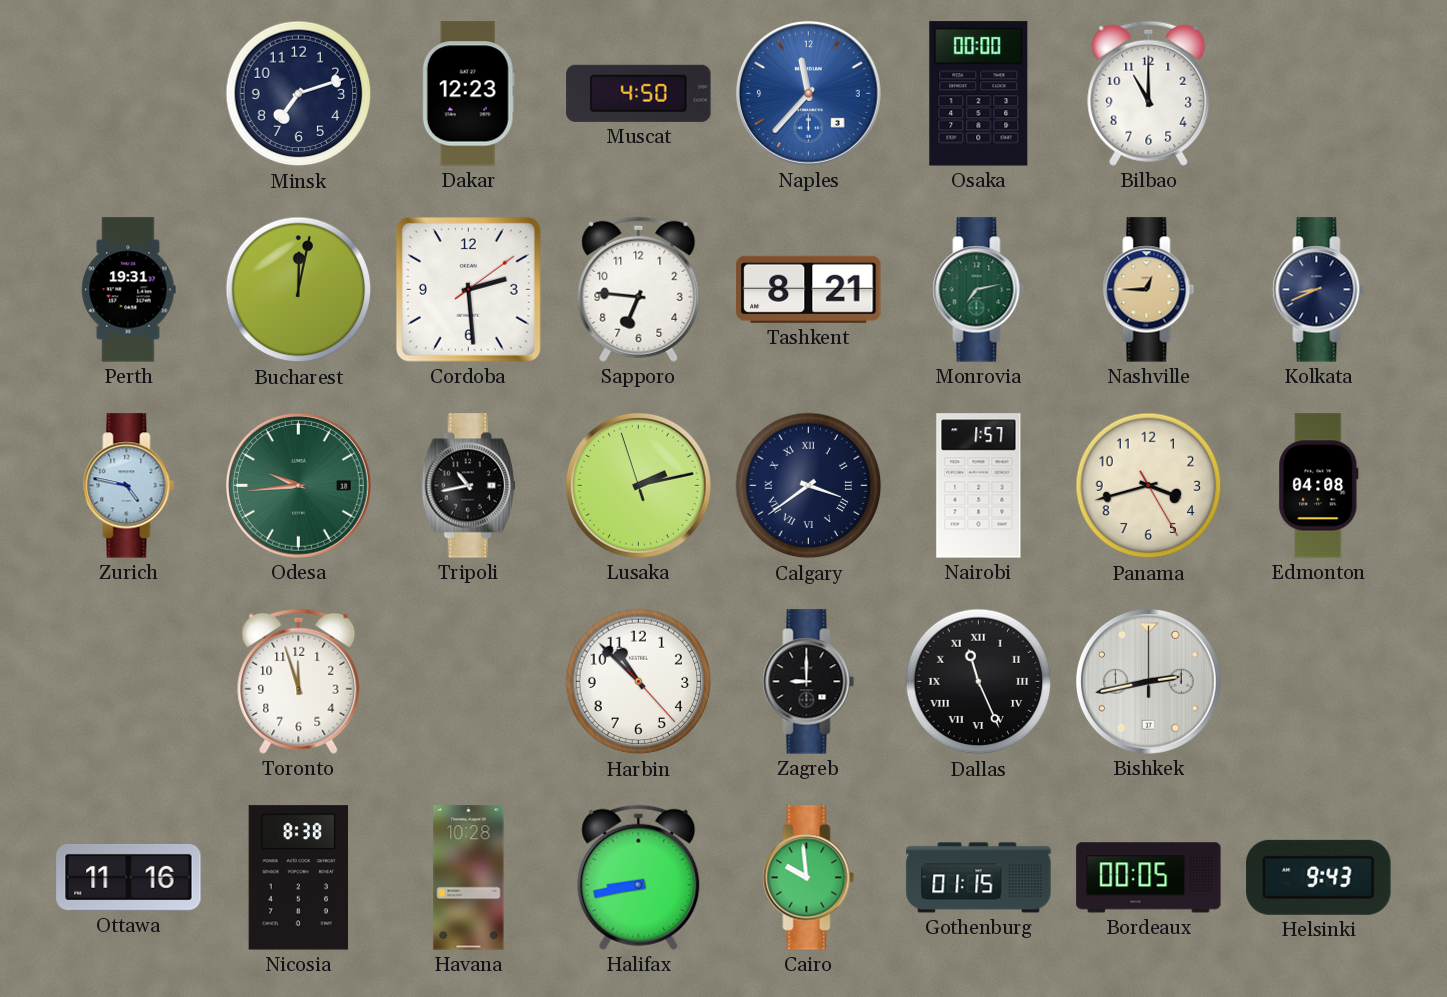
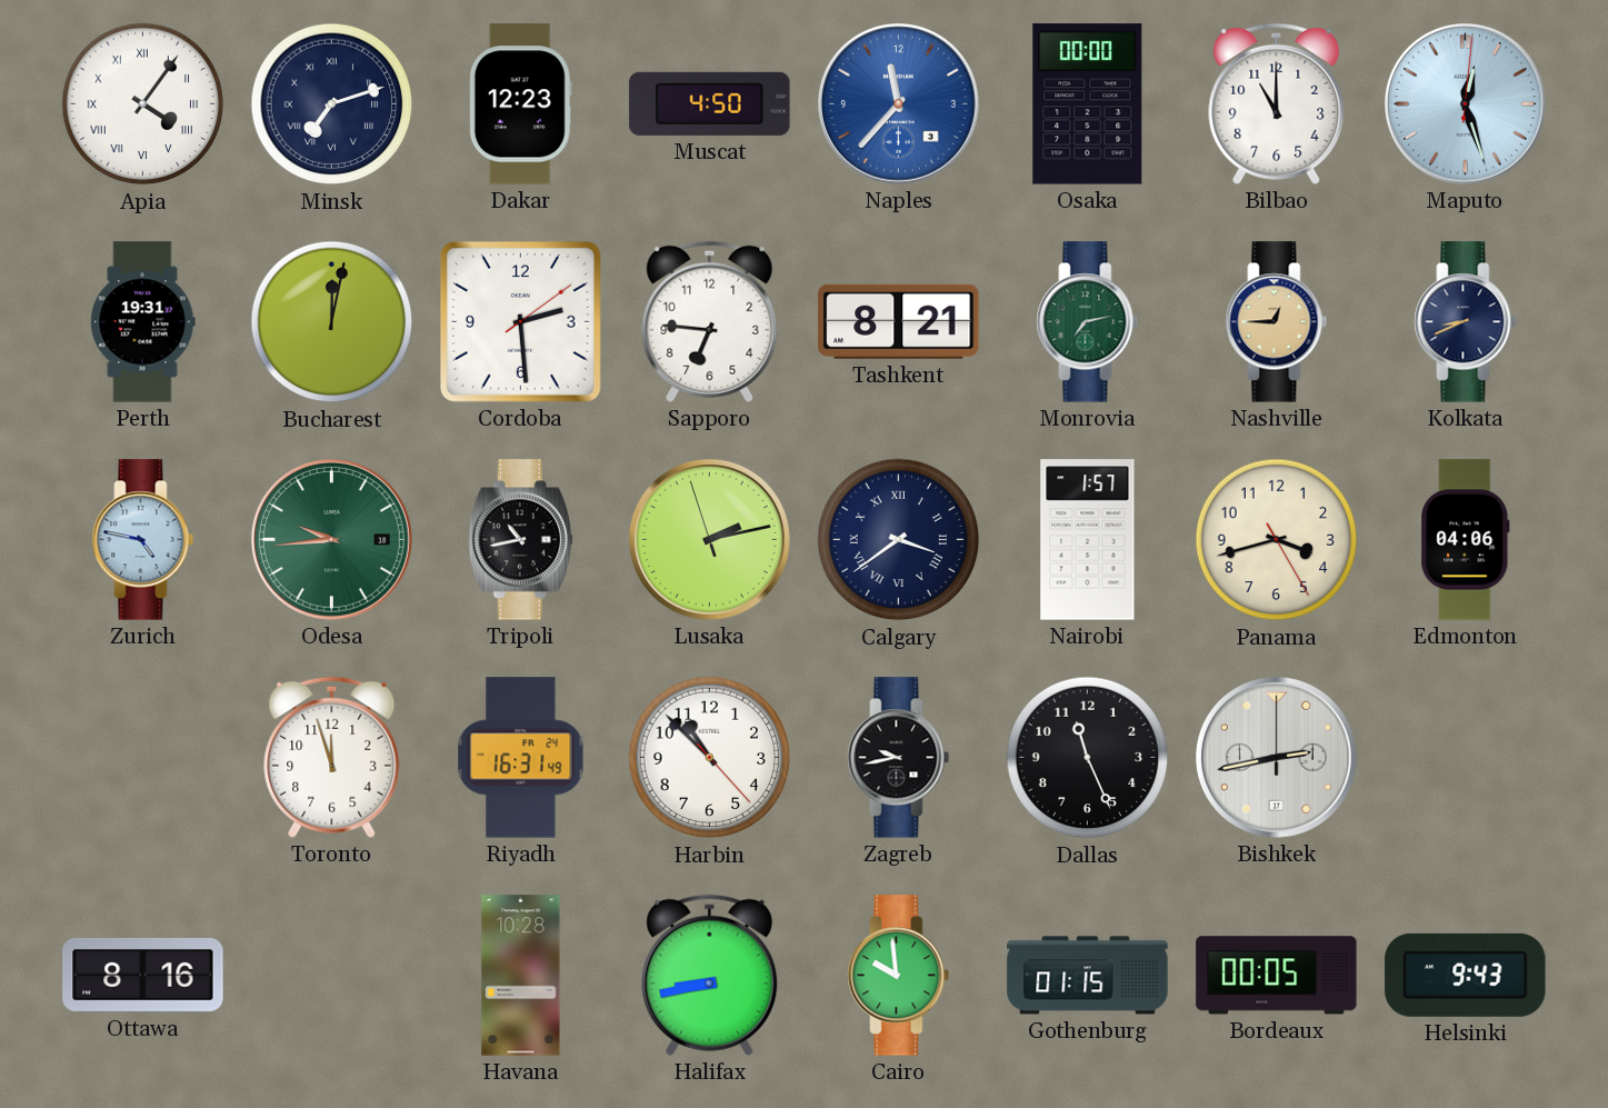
Apia: none -> 4:06
Minsk numerals: Arabic -> Roman
Maputo: none -> 12:27
Edmonton: 04:08 -> 04:06
Riyadh: none -> 16:31
Zagreb: 9:00 -> 9:43
Dallas numerals: Roman -> Arabic
Ottawa: 11:16 -> 8:16
Nicosia: 8:38 -> none
